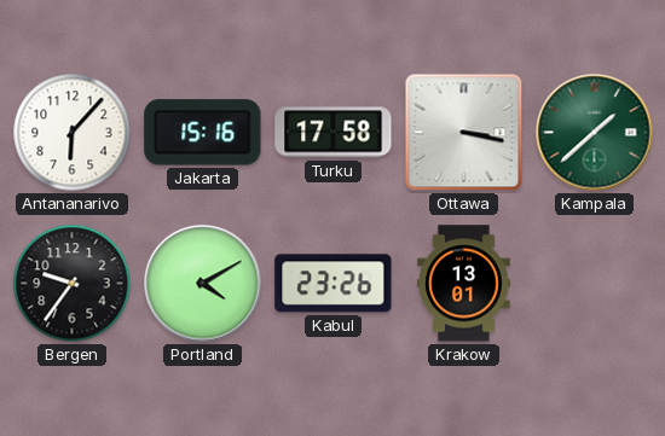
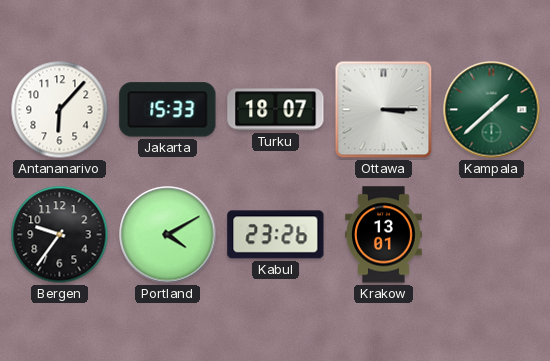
Jakarta: 15:16 -> 15:33
Turku: 17:58 -> 18:07
Ottawa: 3:17 -> 3:15
